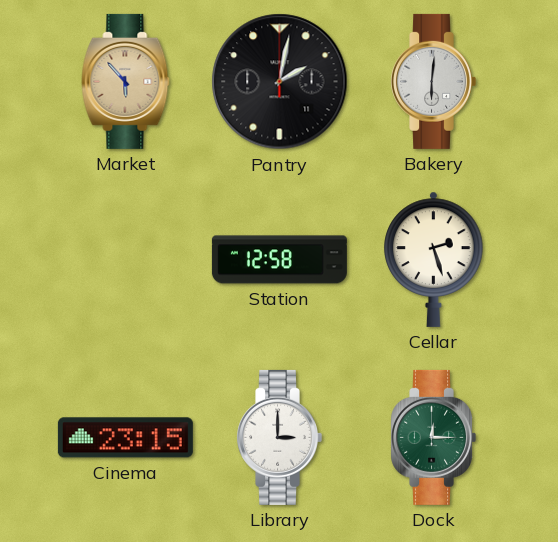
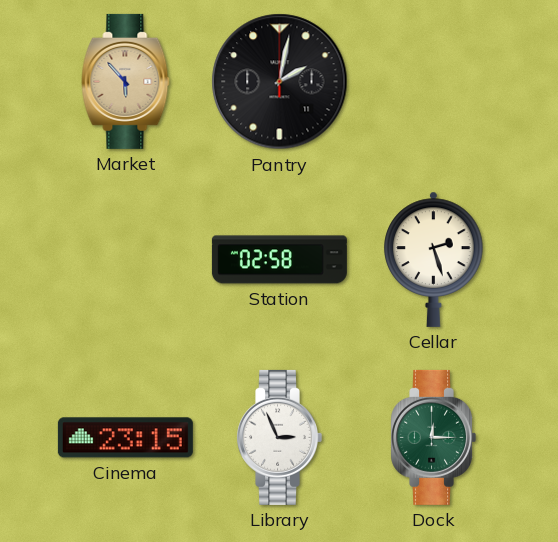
Bakery: 6:01 -> none
Station: 12:58 -> 02:58
Library: 3:00 -> 2:56
